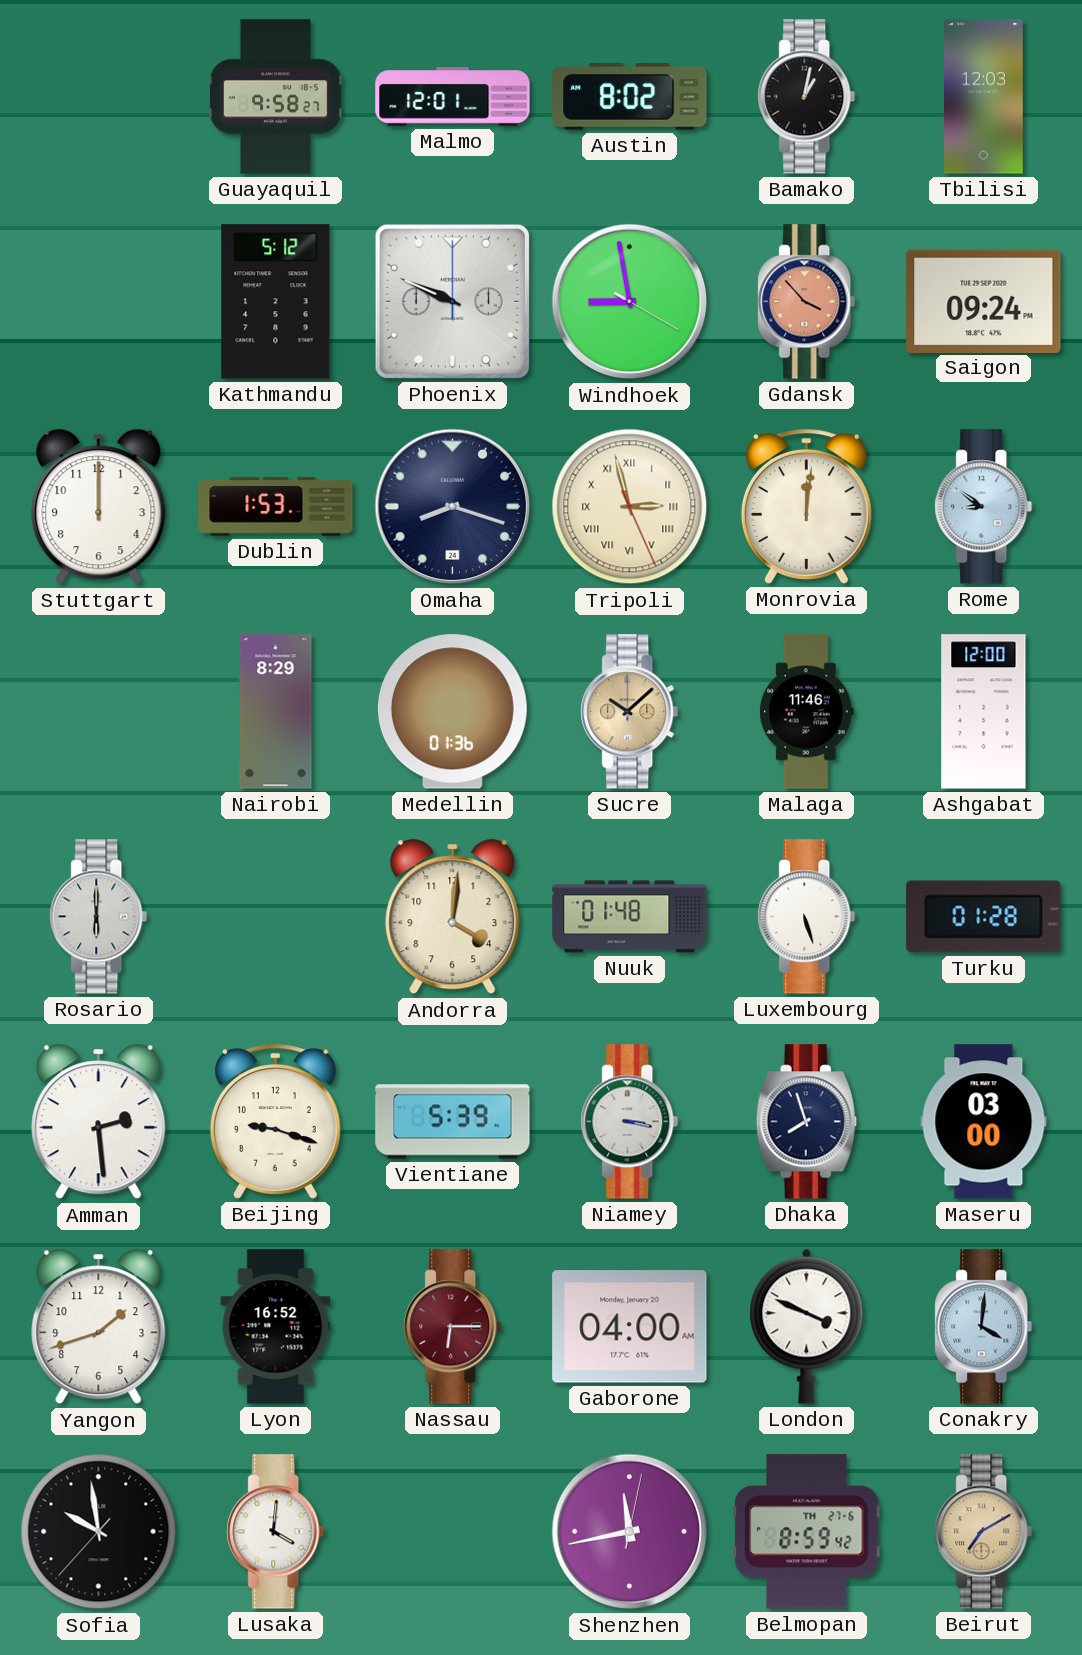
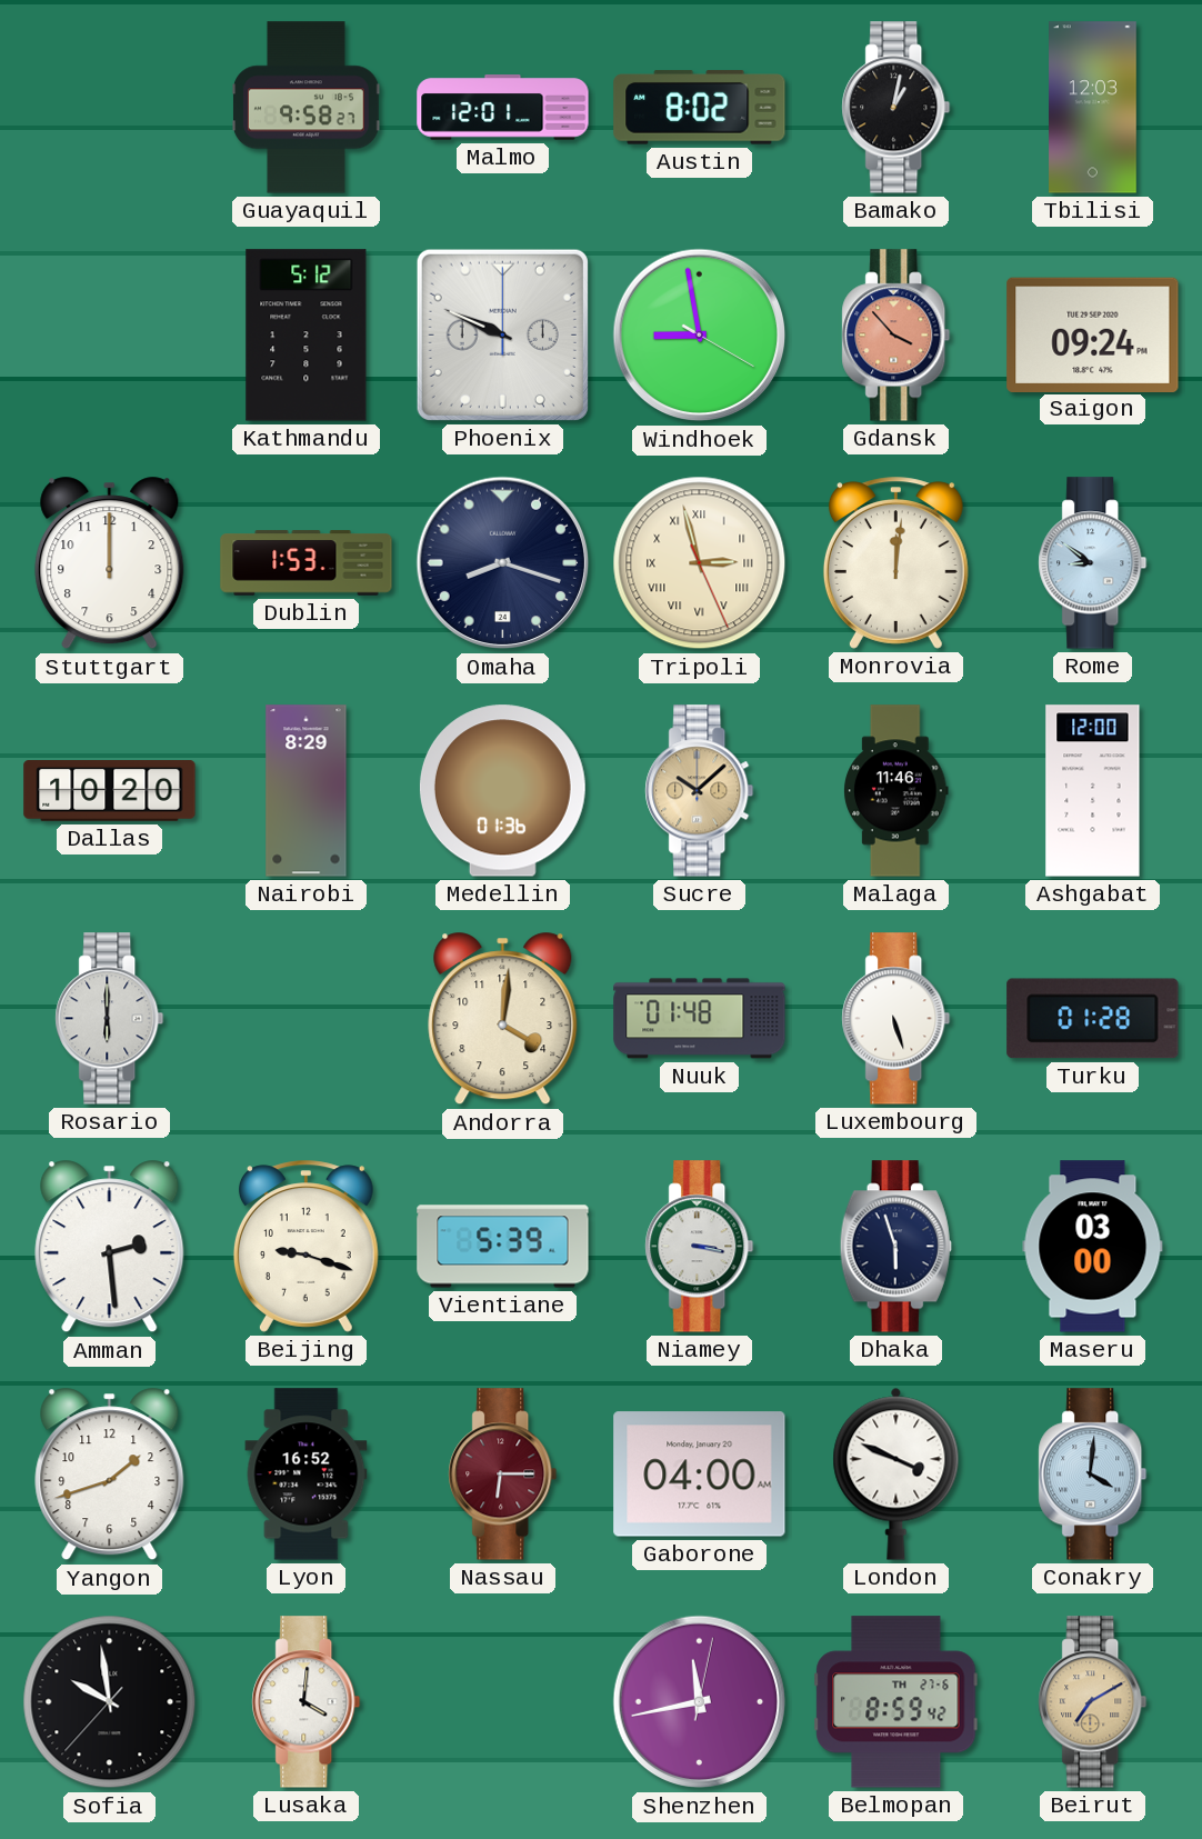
Dallas: none -> 10:20
Dhaka: 7:57 -> 5:57
